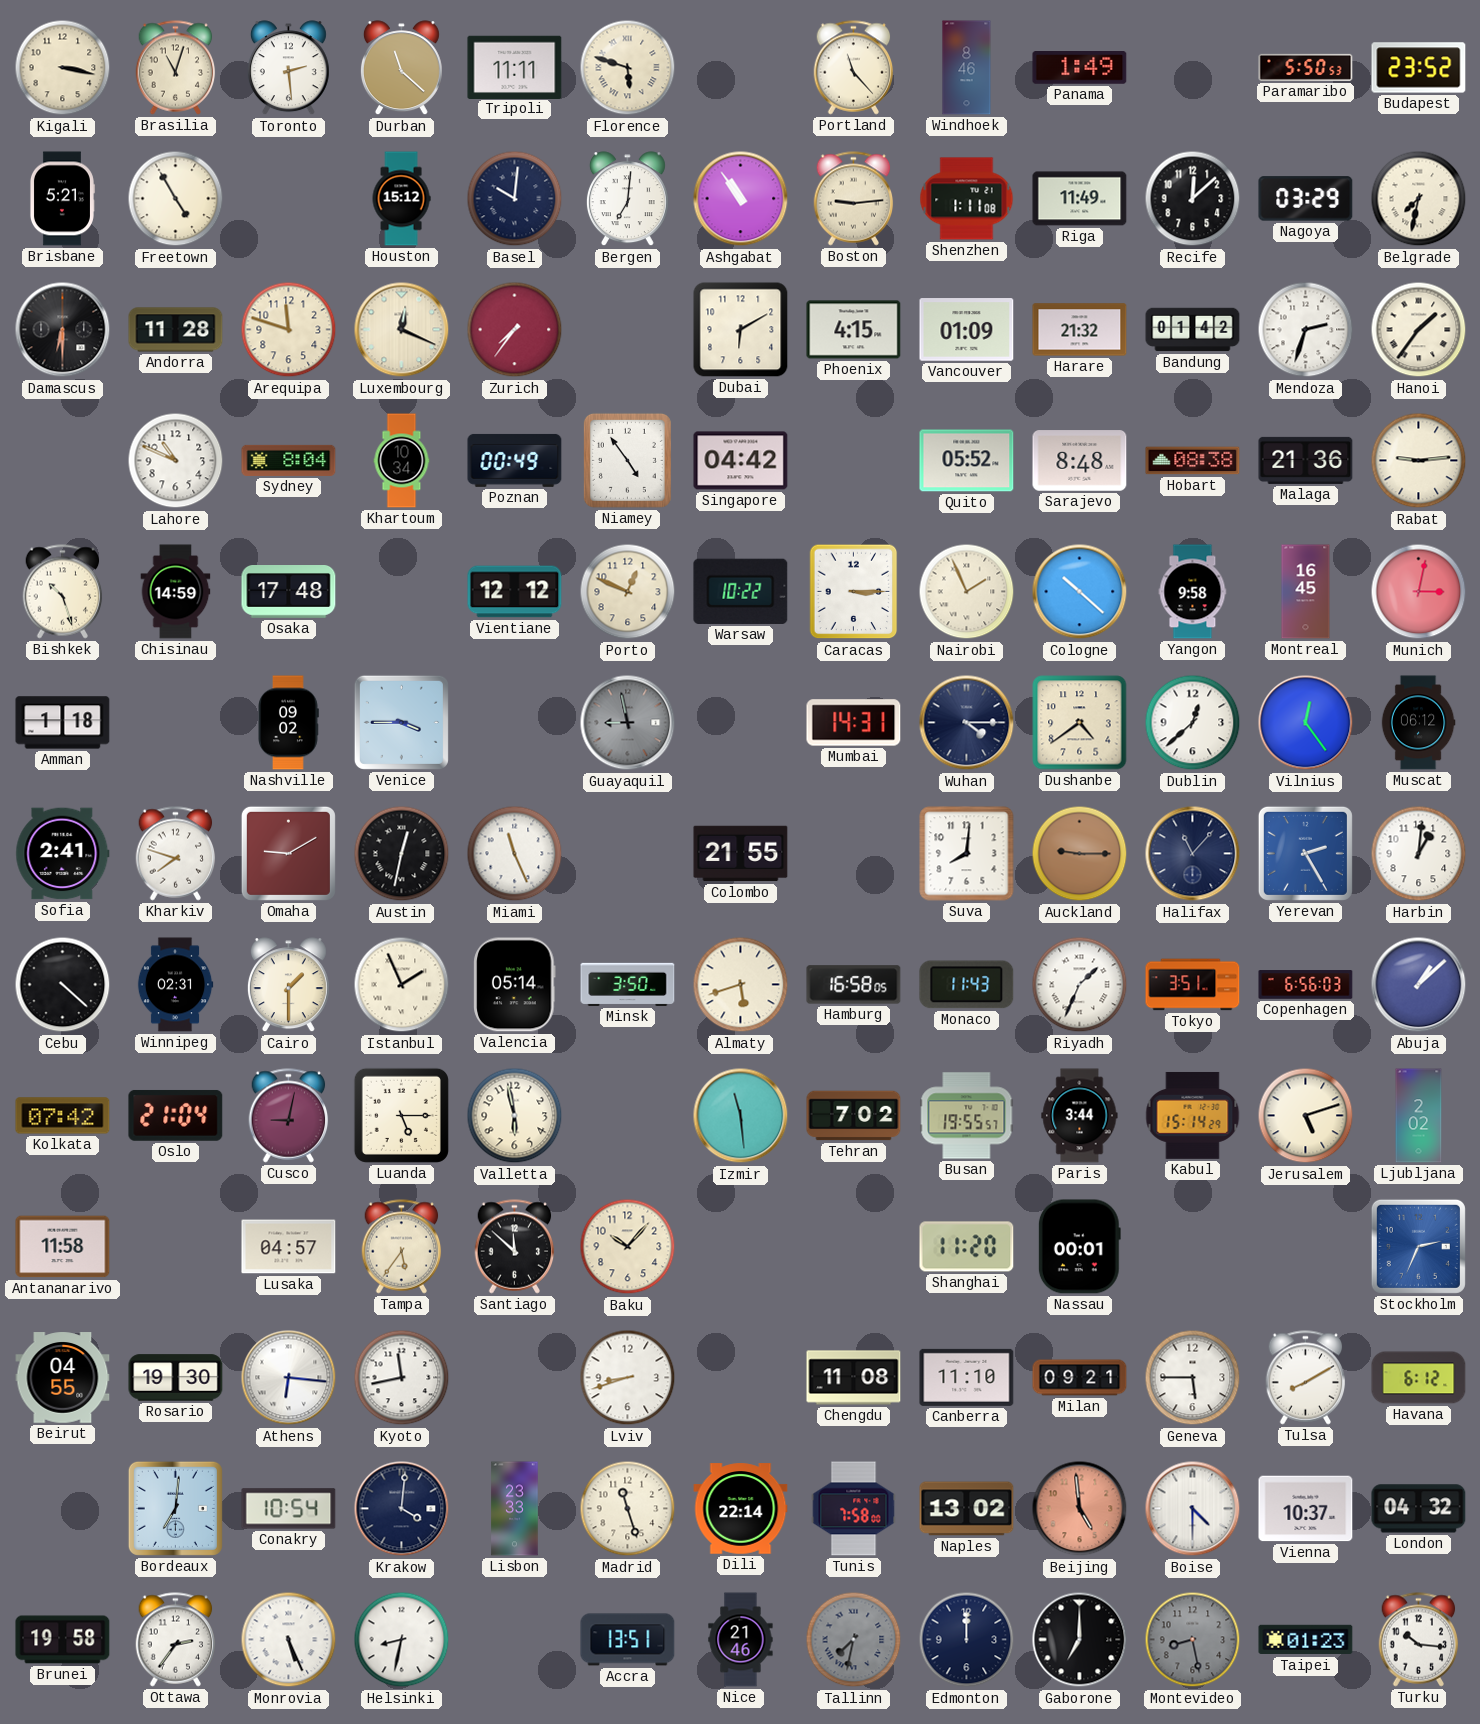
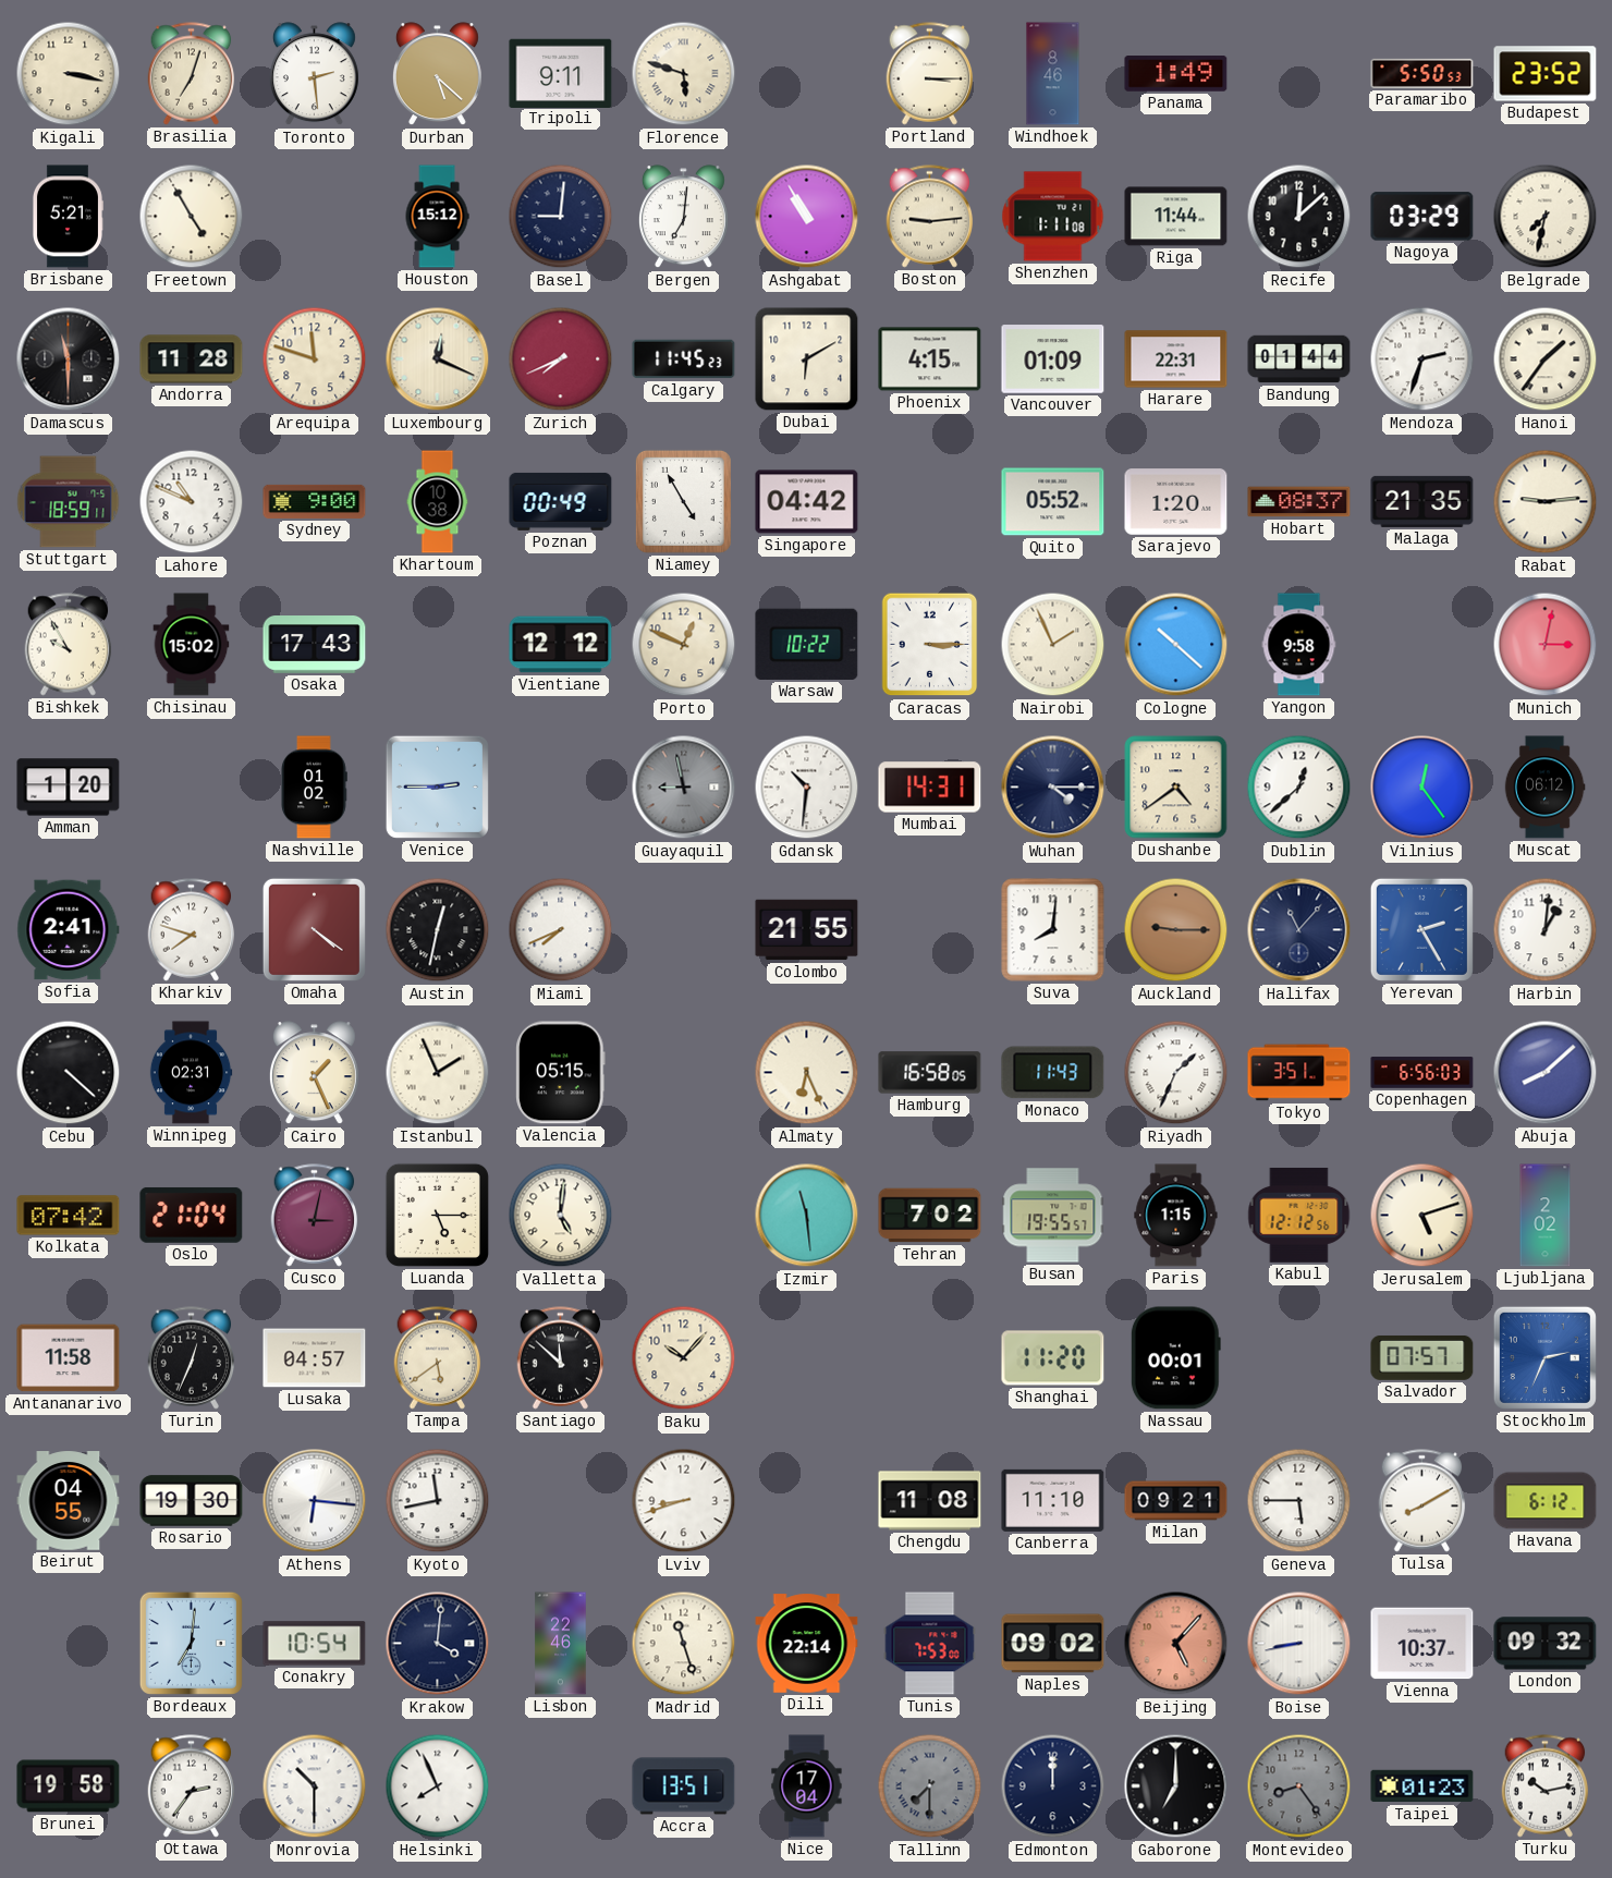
Brasilia: 11:03 -> 7:03
Durban: 11:22 -> 5:22
Tripoli: 11:11 -> 9:11
Portland: 11:23 -> 3:15
Basel: 10:01 -> 9:01
Ashgabat: 10:54 -> 10:55
Riga: 11:49 -> 11:44
Damascus: 6:30 -> 11:30
Zurich: 7:36 -> 7:41
Calgary: none -> 11:45
Harare: 21:32 -> 22:31
Bandung: 01:42 -> 01:44
Stuttgart: none -> 18:59
Sydney: 8:04 -> 9:00
Khartoum: 10:34 -> 10:38
Niamey: 4:54 -> 4:55
Sarajevo: 8:48 -> 1:20
Hobart: 08:38 -> 08:37
Malaga: 21:36 -> 21:35
Bishkek: 10:27 -> 9:55
Chisinau: 14:59 -> 15:02
Osaka: 17:48 -> 17:43
Montreal: 16:45 -> none
Amman: 1:18 -> 1:20
Nashville: 09:02 -> 01:02
Venice: 3:45 -> 2:45
Gdansk: none -> 10:31
Omaha: 9:10 -> 4:21
Miami: 11:26 -> 7:41
Cairo: 1:30 -> 1:26
Valencia: 05:14 -> 05:15
Minsk: 3:50 -> none
Almaty: 5:42 -> 6:26
Abuja: 1:08 -> 8:08
Cusco: 9:02 -> 3:02
Valletta: 5:58 -> 5:01
Paris: 3:44 -> 1:15
Kabul: 15:14 -> 12:12
Turin: none -> 12:34
Tampa: 5:36 -> 5:39
Salvador: none -> 07:57
Lisbon: 23:33 -> 22:46
Tunis: 7:58 -> 7:53
Naples: 13:02 -> 09:02
Beijing: 4:59 -> 5:07
Boise: 4:30 -> 8:43
London: 04:32 -> 09:32
Monrovia: 5:26 -> 10:30
Helsinki: 8:32 -> 7:56
Nice: 21:46 -> 17:04
Tallinn: 7:32 -> 7:30
Montevideo: 8:28 -> 8:24
Turku: 10:16 -> 10:13
